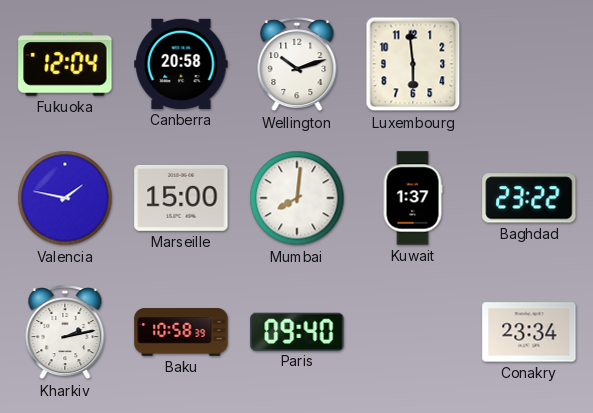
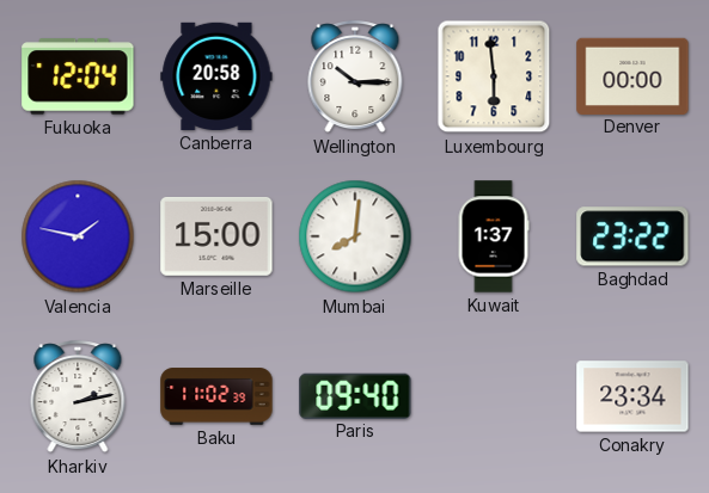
Wellington: 10:12 -> 10:15
Denver: none -> 00:00
Baku: 10:58 -> 11:02
